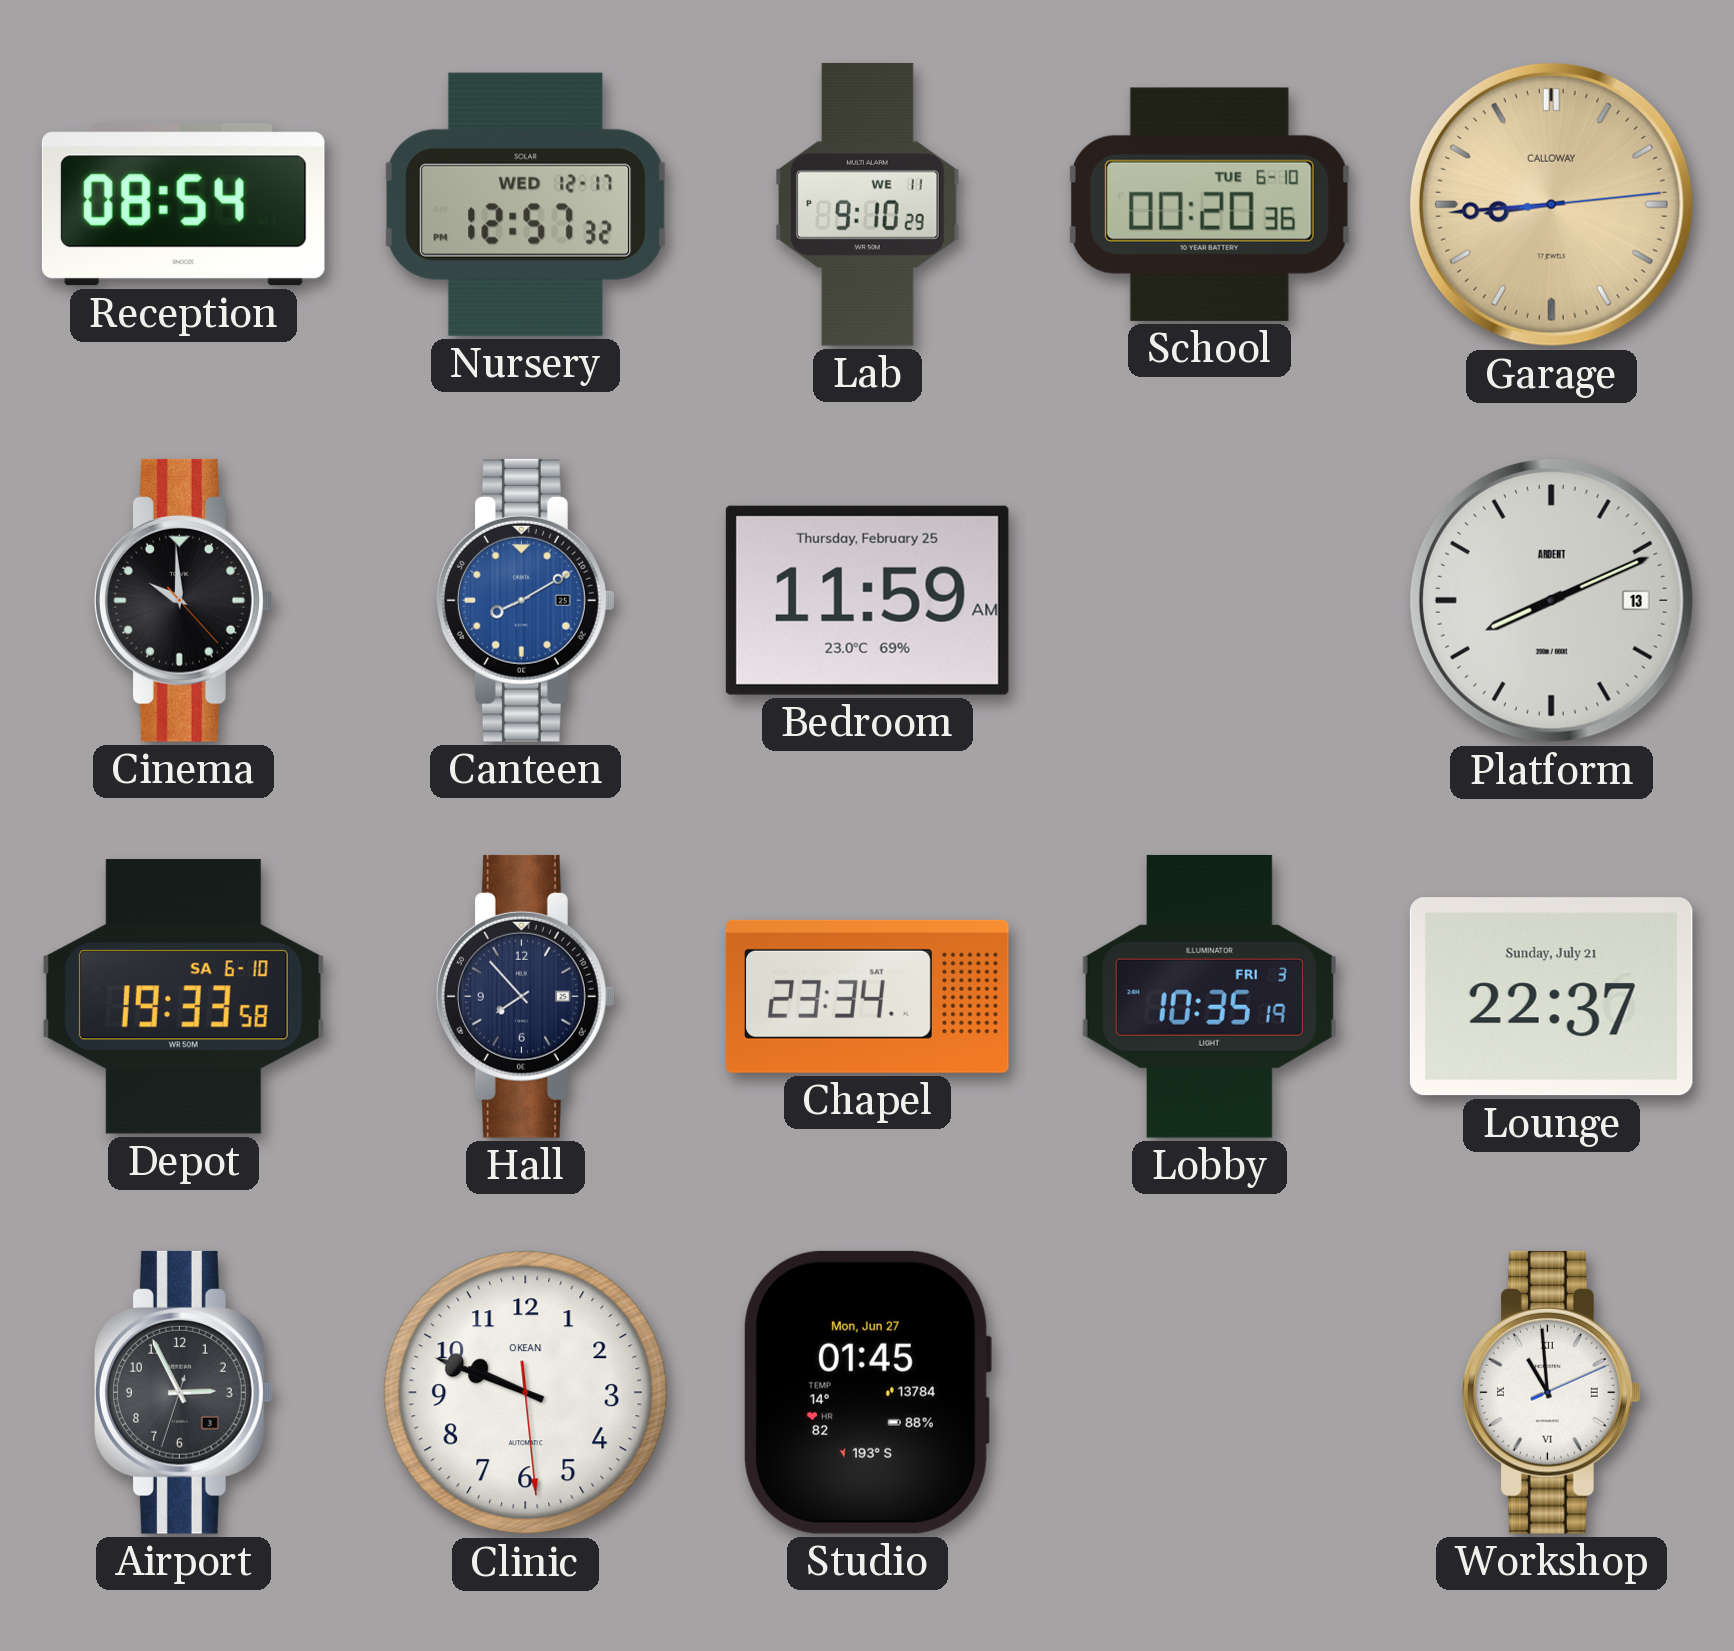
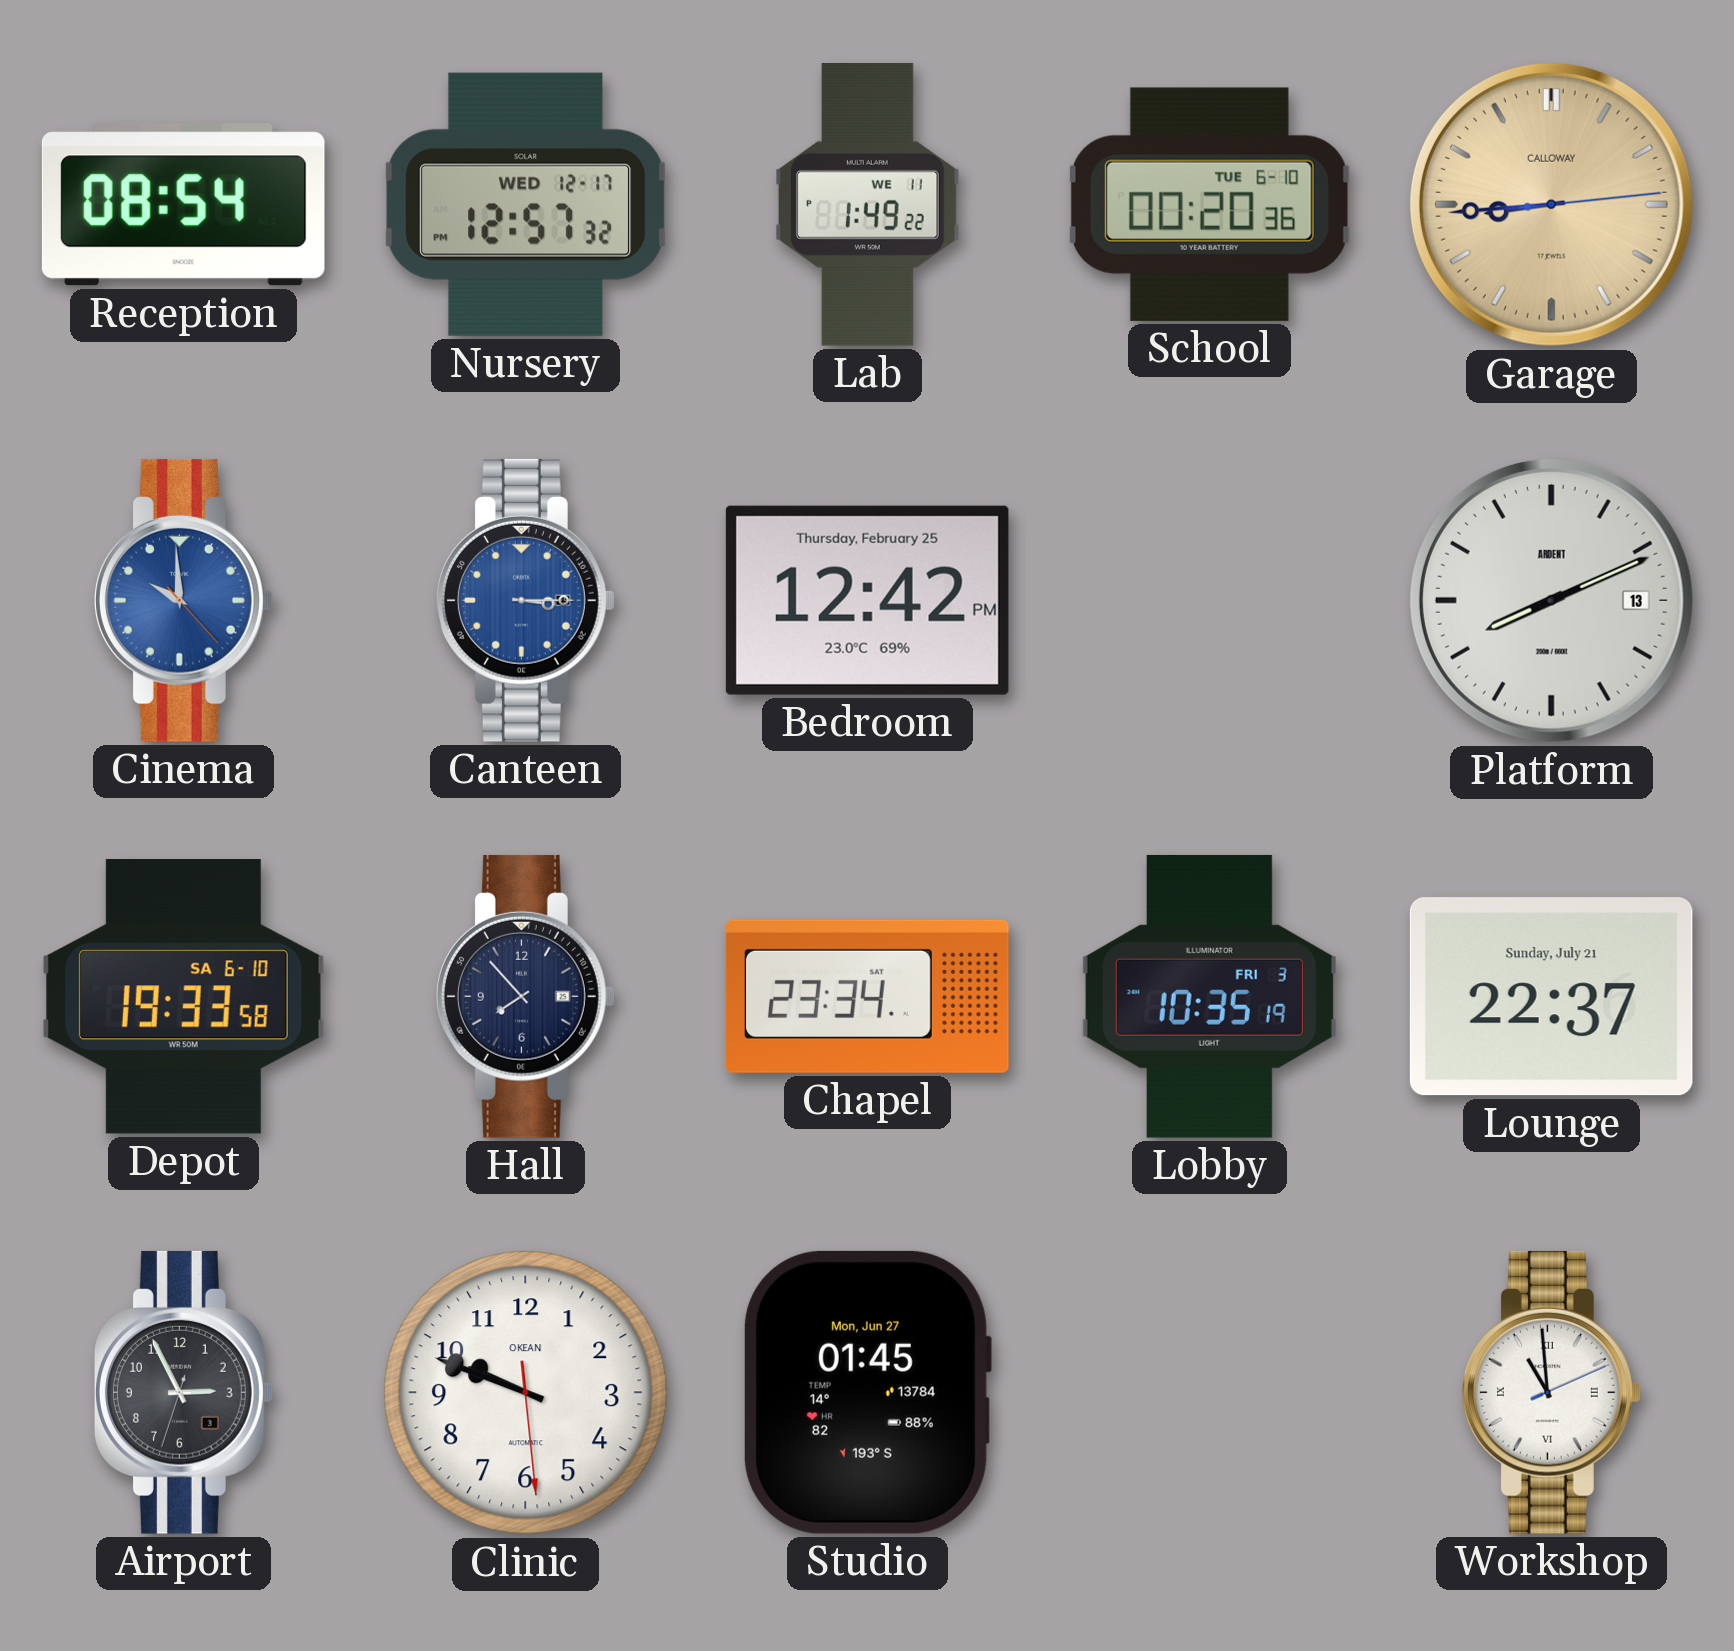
Lab: 9:10 -> 1:49
Cinema dial: black -> blue
Canteen: 8:10 -> 3:15
Bedroom: 11:59 -> 12:42
